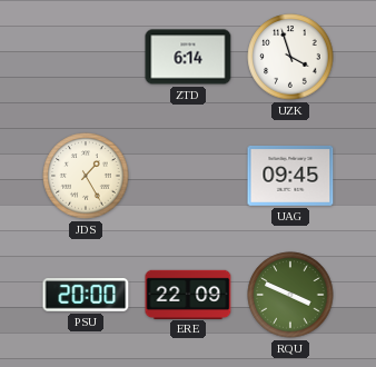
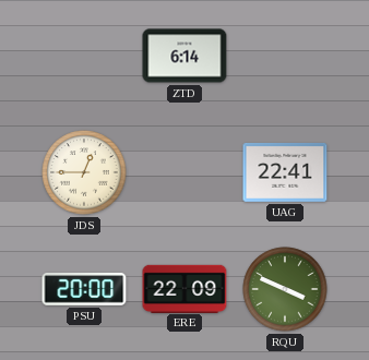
UZK: 3:57 -> none
JDS: 1:25 -> 12:45
UAG: 09:45 -> 22:41
